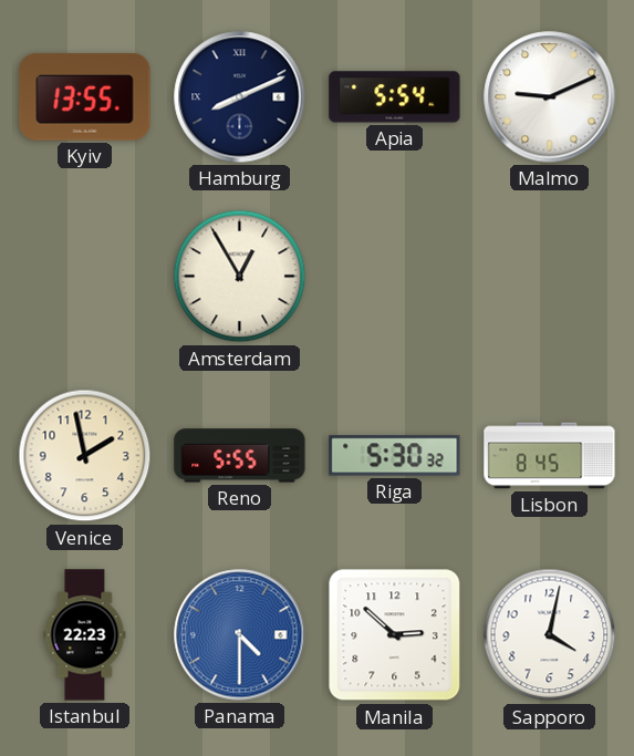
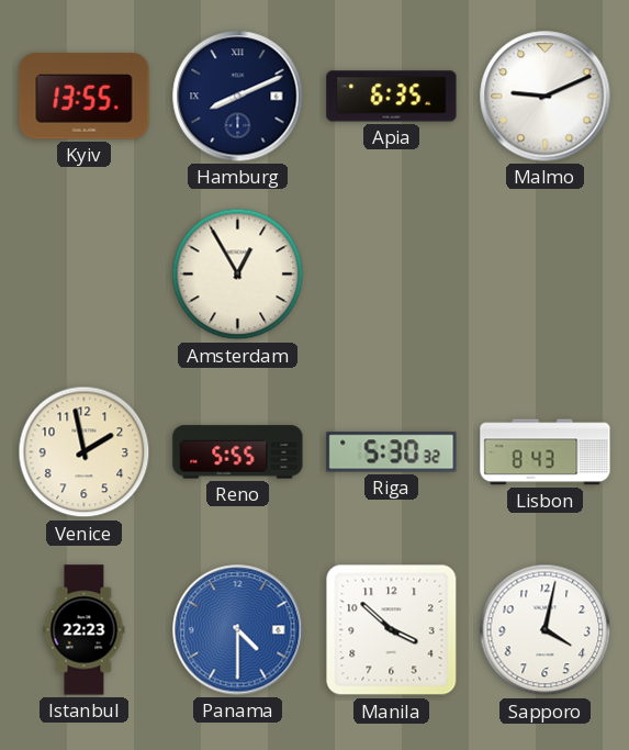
Apia: 5:54 -> 6:35
Lisbon: 8:45 -> 8:43
Manila: 2:52 -> 3:52
